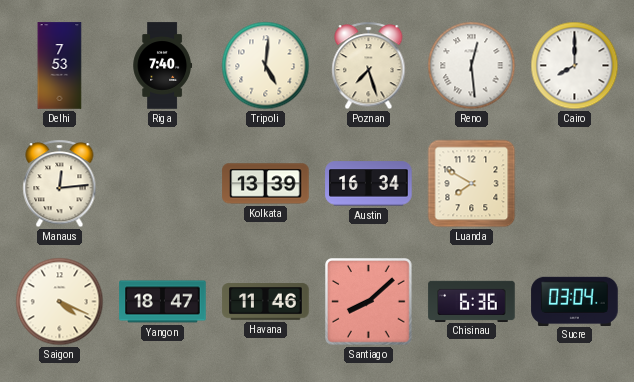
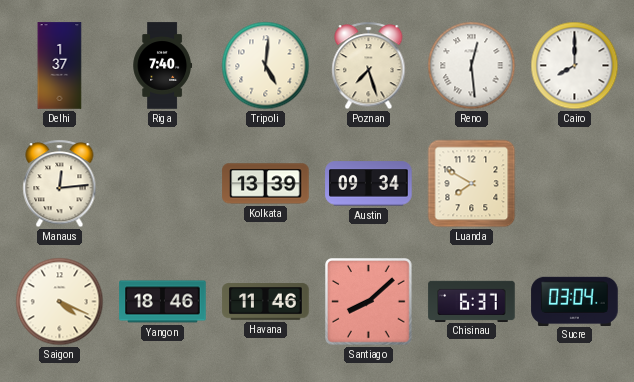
Delhi: 7:53 -> 1:37
Austin: 16:34 -> 09:34
Yangon: 18:47 -> 18:46
Chisinau: 6:36 -> 6:37
